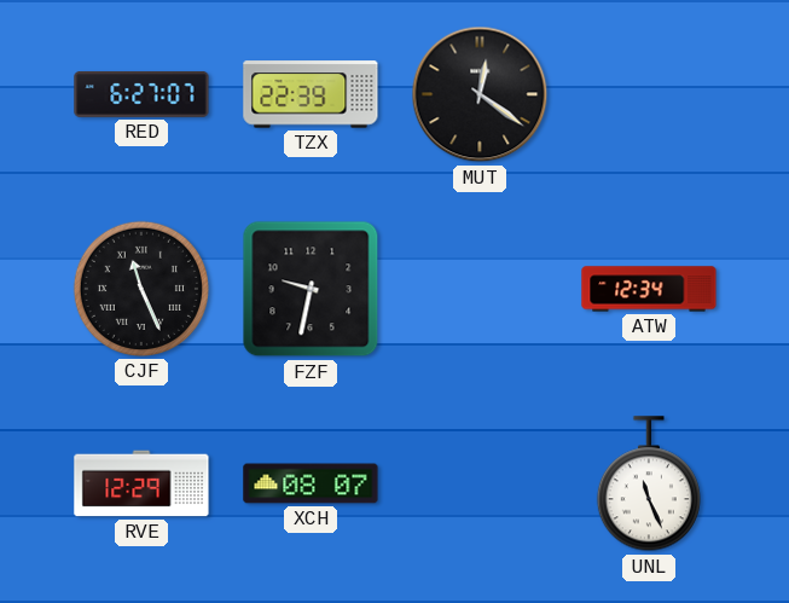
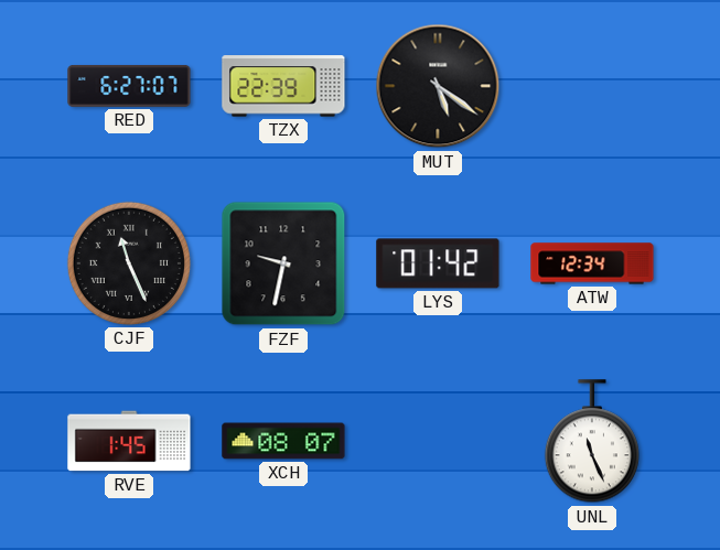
MUT: 12:21 -> 5:21
LYS: none -> 01:42
RVE: 12:29 -> 1:45
